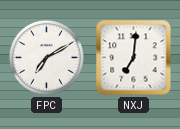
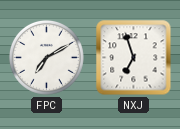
NXJ: 7:01 -> 6:57
